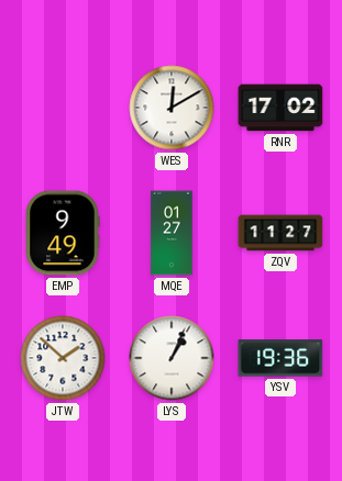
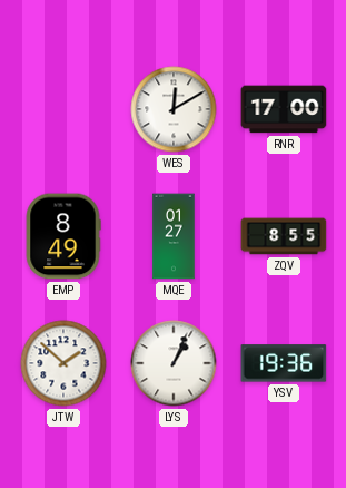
RNR: 17:02 -> 17:00
EMP: 9:49 -> 8:49
ZQV: 11:27 -> 8:55
